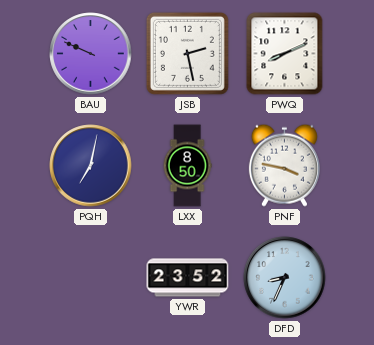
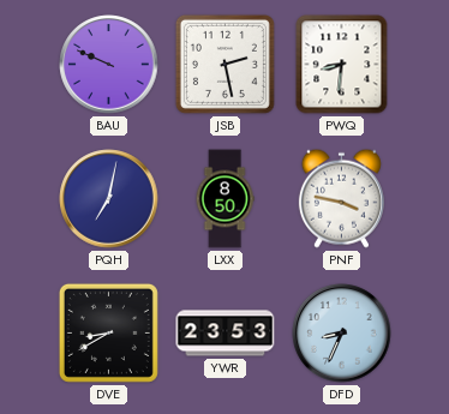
PWQ: 8:11 -> 8:31
DVE: none -> 8:40
YWR: 23:52 -> 23:53
